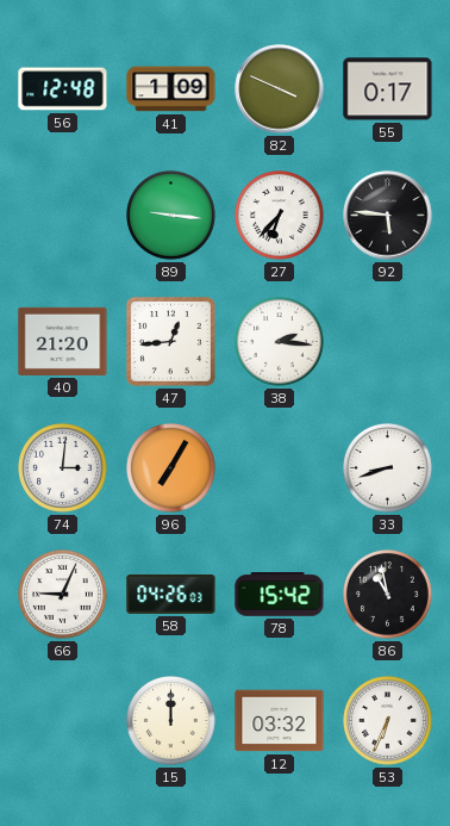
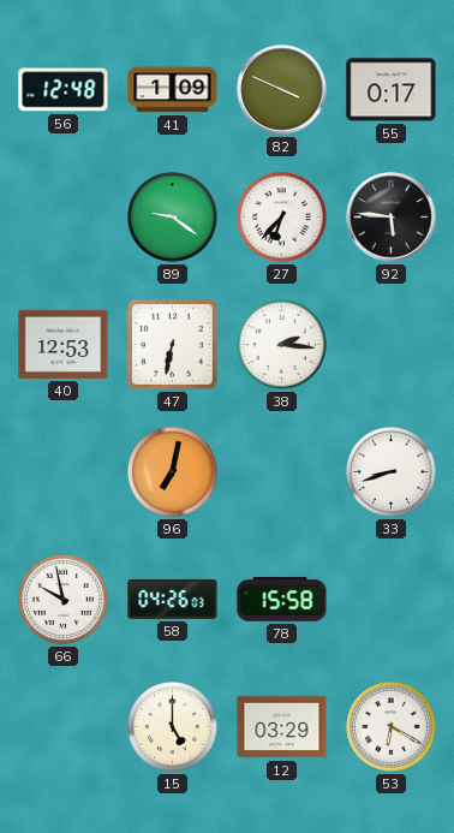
89: 9:16 -> 9:21
40: 21:20 -> 12:53
47: 12:44 -> 6:32
74: 3:01 -> none
96: 7:05 -> 7:02
66: 9:04 -> 9:58
78: 15:42 -> 15:58
86: 10:58 -> none
15: 12:00 -> 5:00
12: 03:32 -> 03:29
53: 6:34 -> 6:20
